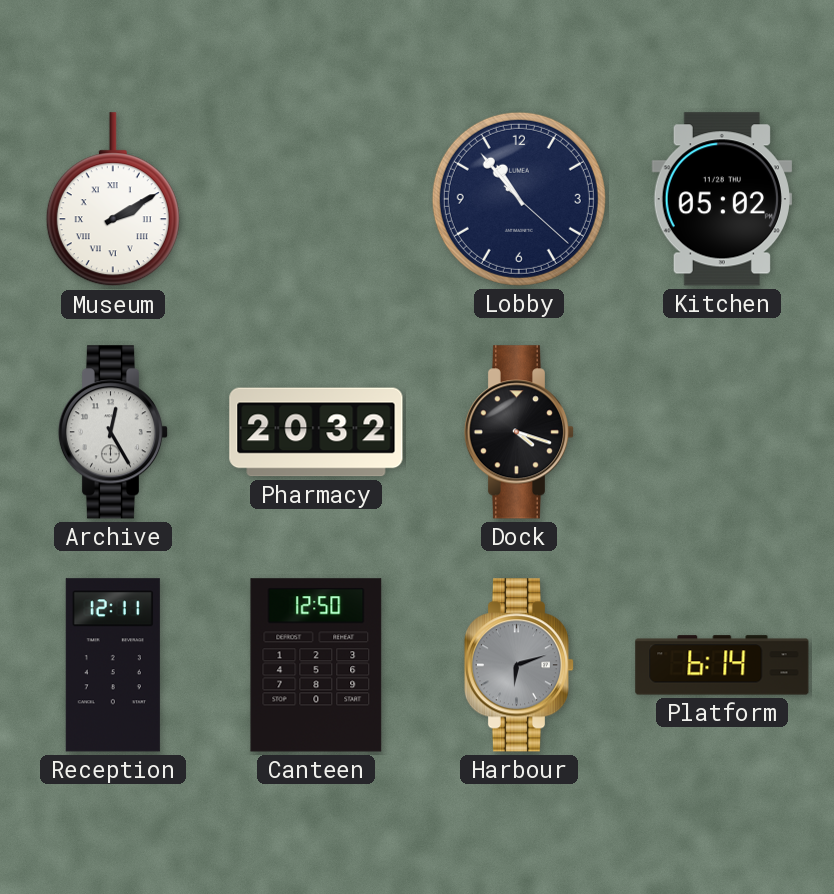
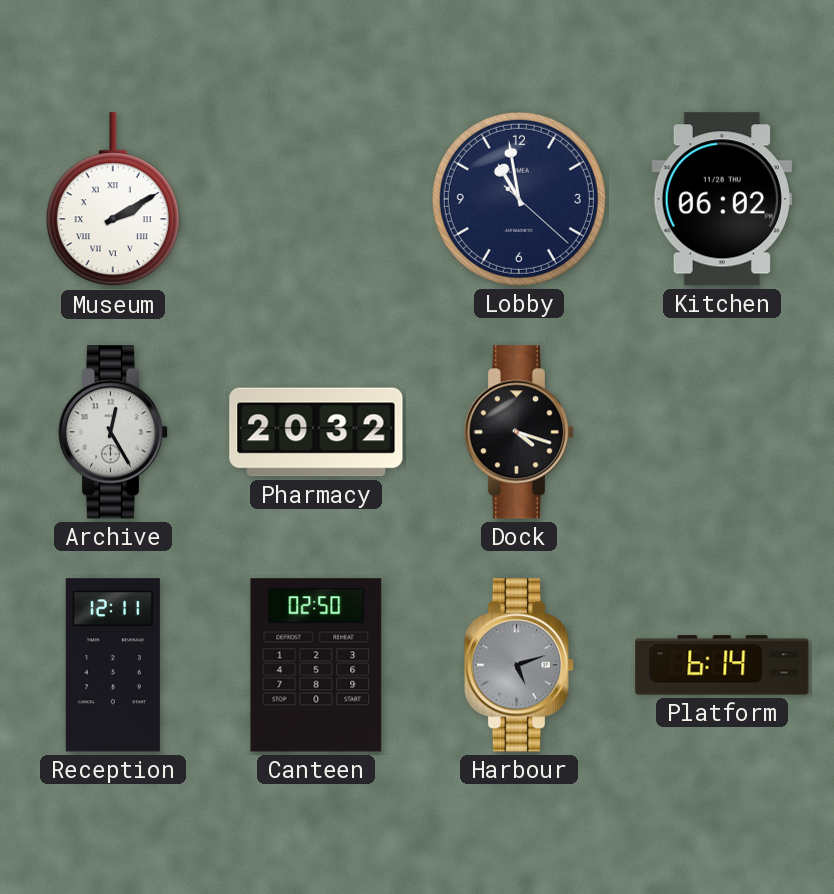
Lobby: 10:53 -> 10:58
Kitchen: 05:02 -> 06:02
Canteen: 12:50 -> 02:50
Harbour: 6:12 -> 5:12
